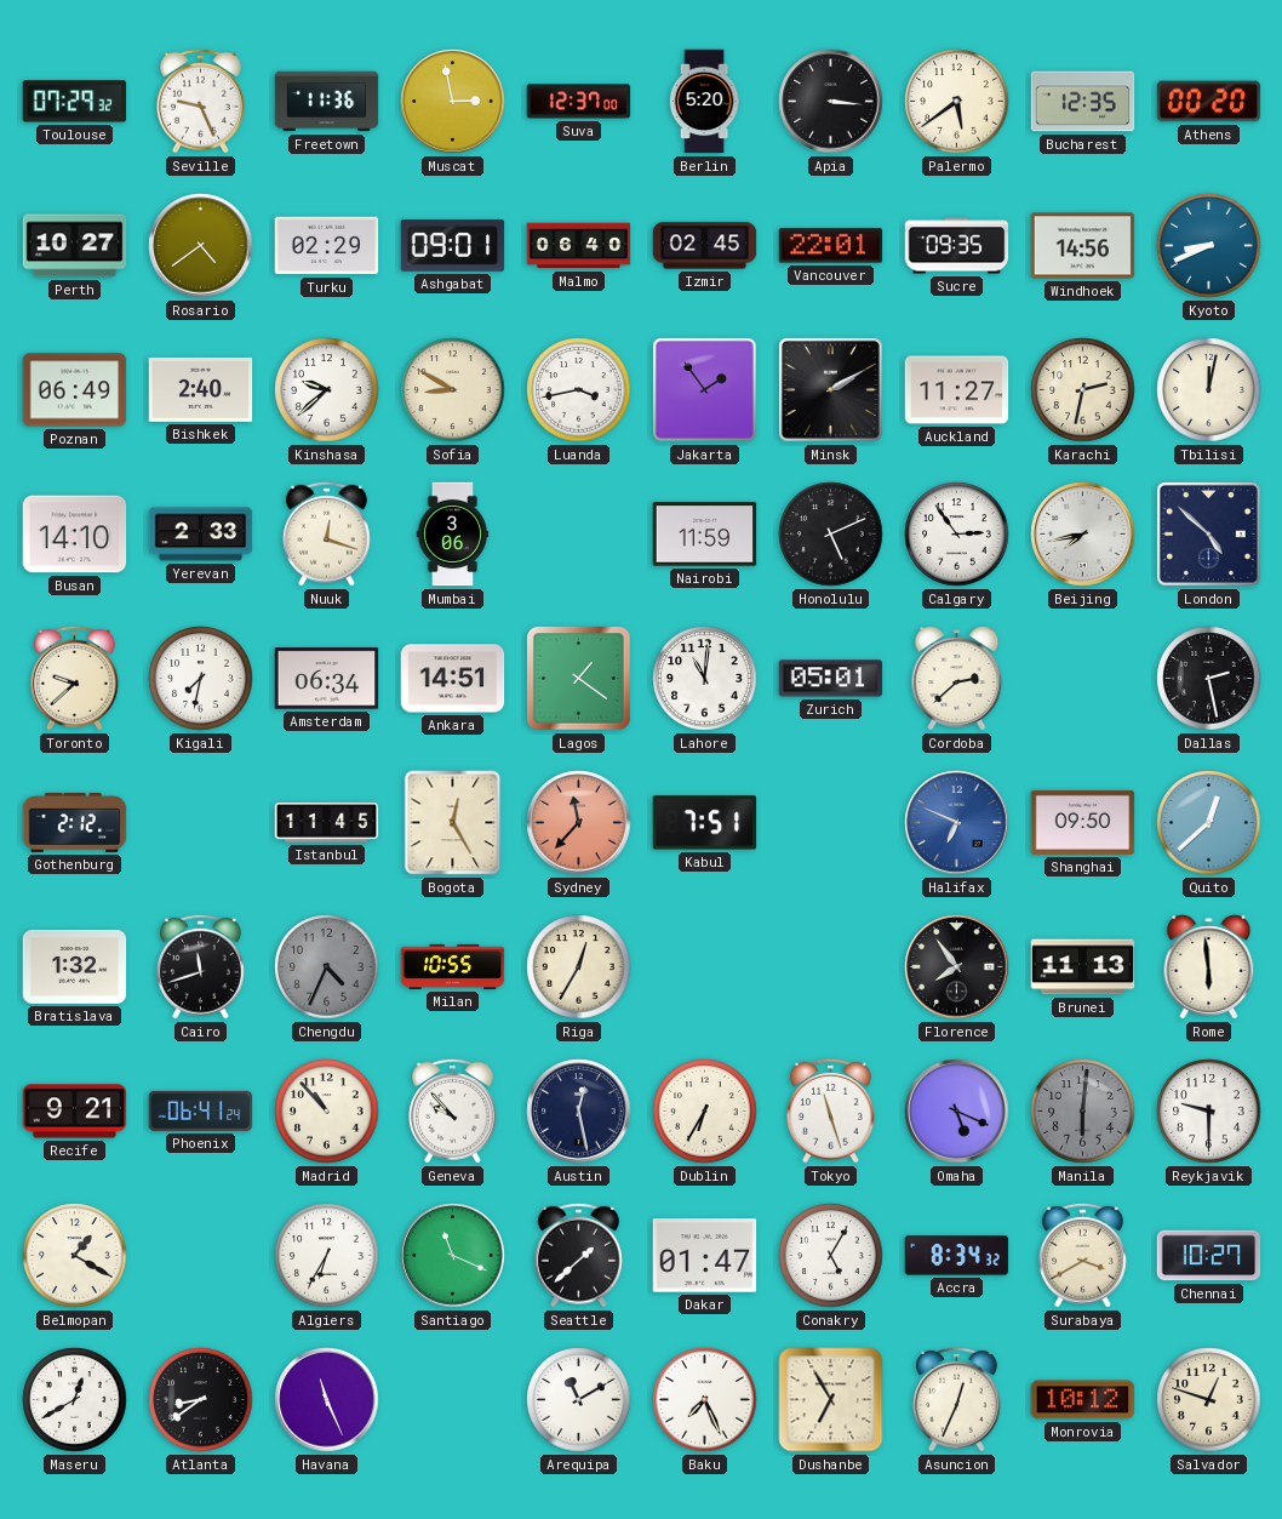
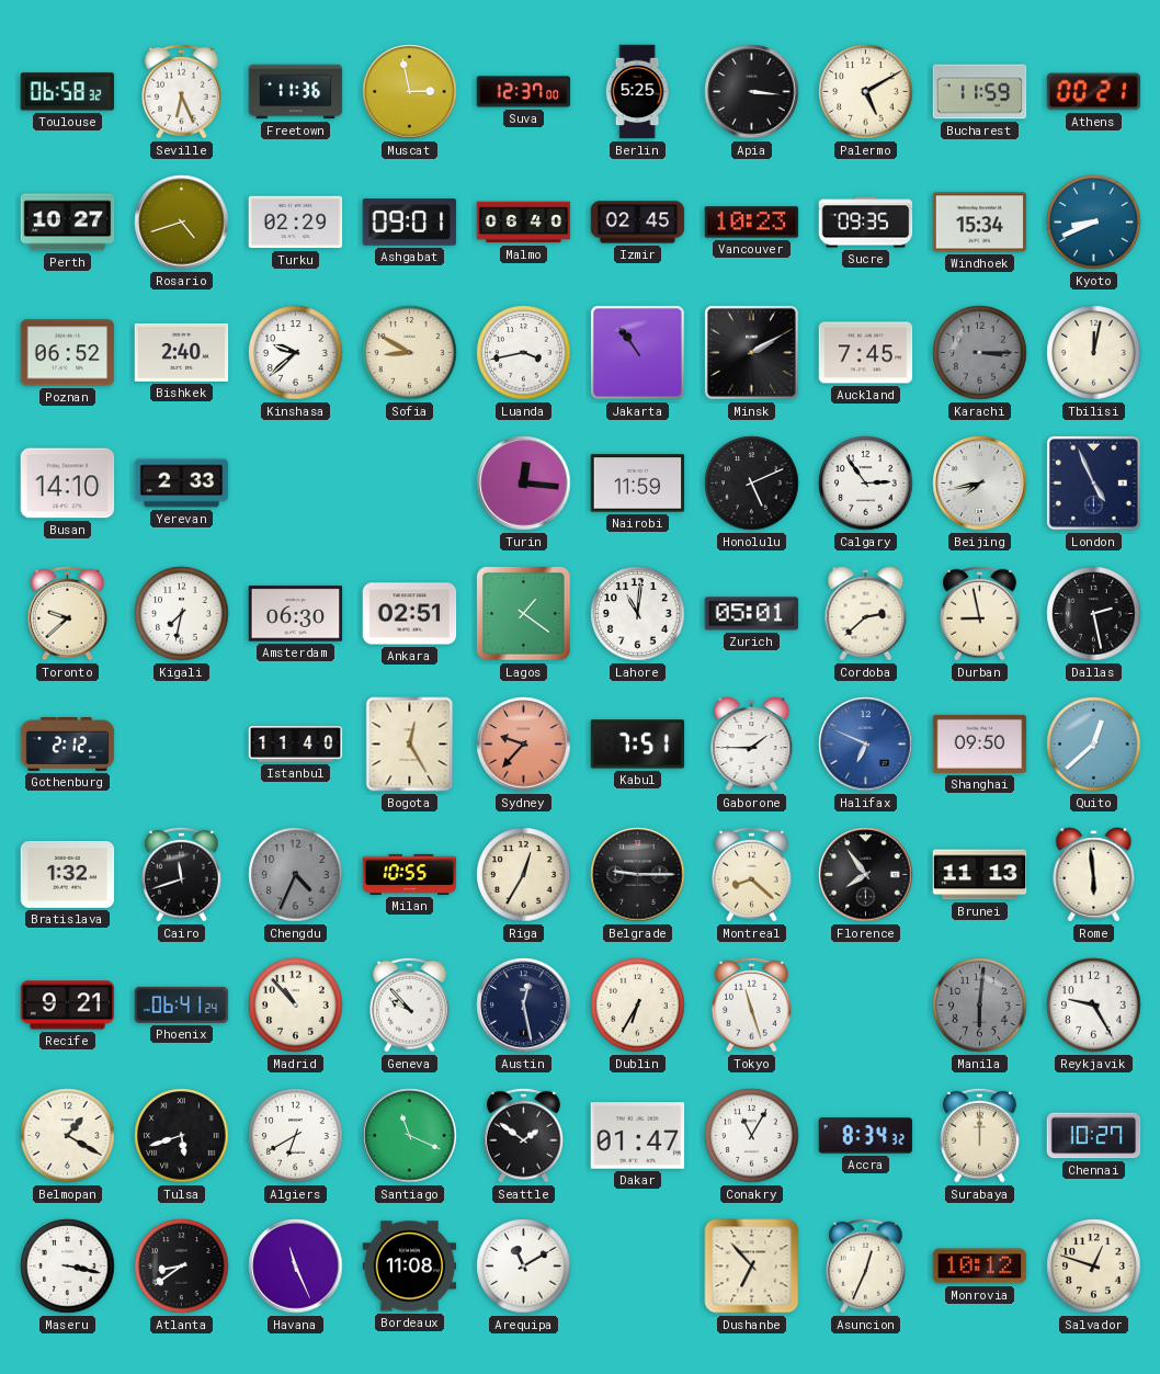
Toulouse: 07:29 -> 06:58
Seville: 9:26 -> 6:26
Berlin: 5:20 -> 5:25
Palermo: 5:39 -> 5:10
Bucharest: 12:35 -> 11:59
Athens: 00:20 -> 00:21
Rosario: 4:39 -> 4:42
Vancouver: 22:01 -> 10:23
Windhoek: 14:56 -> 15:34
Poznan: 06:49 -> 06:52
Jakarta: 1:54 -> 10:54
Auckland: 11:27 -> 7:45
Karachi: 2:32 -> 3:15
Karachi dial: cream -> grey
Nuuk: 12:18 -> none
Mumbai: 3:06 -> none
Turin: none -> 12:16
London: 4:52 -> 4:56
Amsterdam: 06:34 -> 06:30
Ankara: 14:51 -> 02:51
Durban: none -> 8:58
Istanbul: 11:45 -> 11:40
Sydney: 11:37 -> 9:37
Gaborone: none -> 1:45
Belgrade: none -> 9:15
Montreal: none -> 8:22
Omaha: 5:19 -> none
Reykjavik: 9:30 -> 9:25
Tulsa: none -> 5:42
Algiers: 6:35 -> 6:40
Seattle: 1:38 -> 1:51
Conakry: 5:05 -> 11:05
Surabaya: 3:40 -> 12:00
Maseru: 12:40 -> 3:17
Bordeaux: none -> 11:08
Baku: 7:26 -> none
Dushanbe: 6:55 -> 6:53
